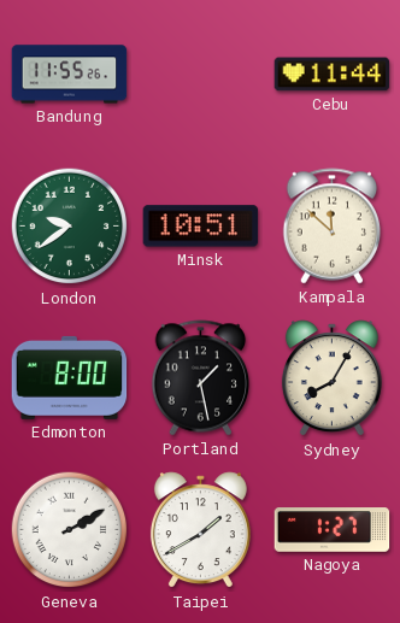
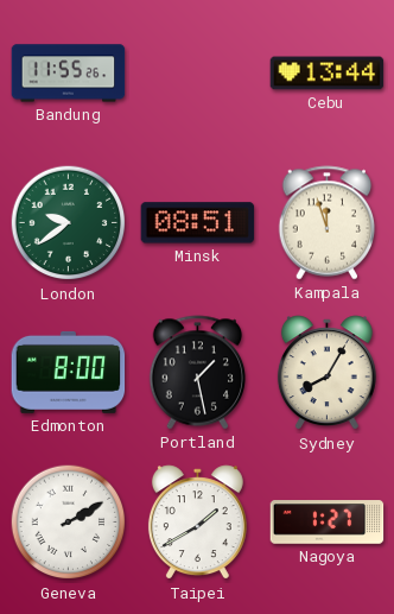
Cebu: 11:44 -> 13:44
Minsk: 10:51 -> 08:51
Kampala: 11:52 -> 11:57
